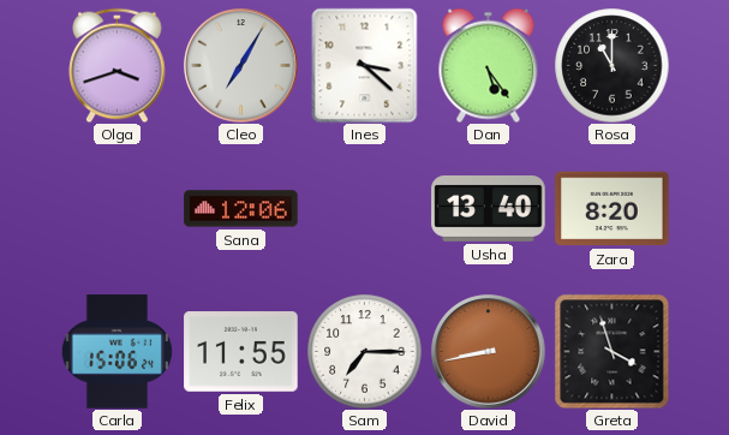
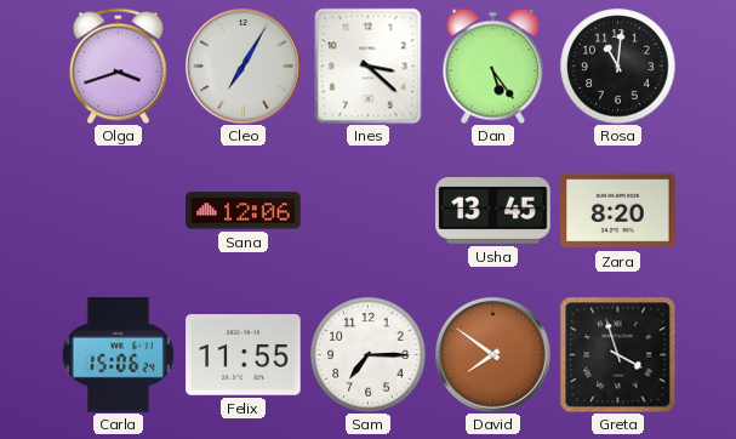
Rosa: 11:00 -> 11:01
Usha: 13:40 -> 13:45
David: 8:43 -> 7:51
